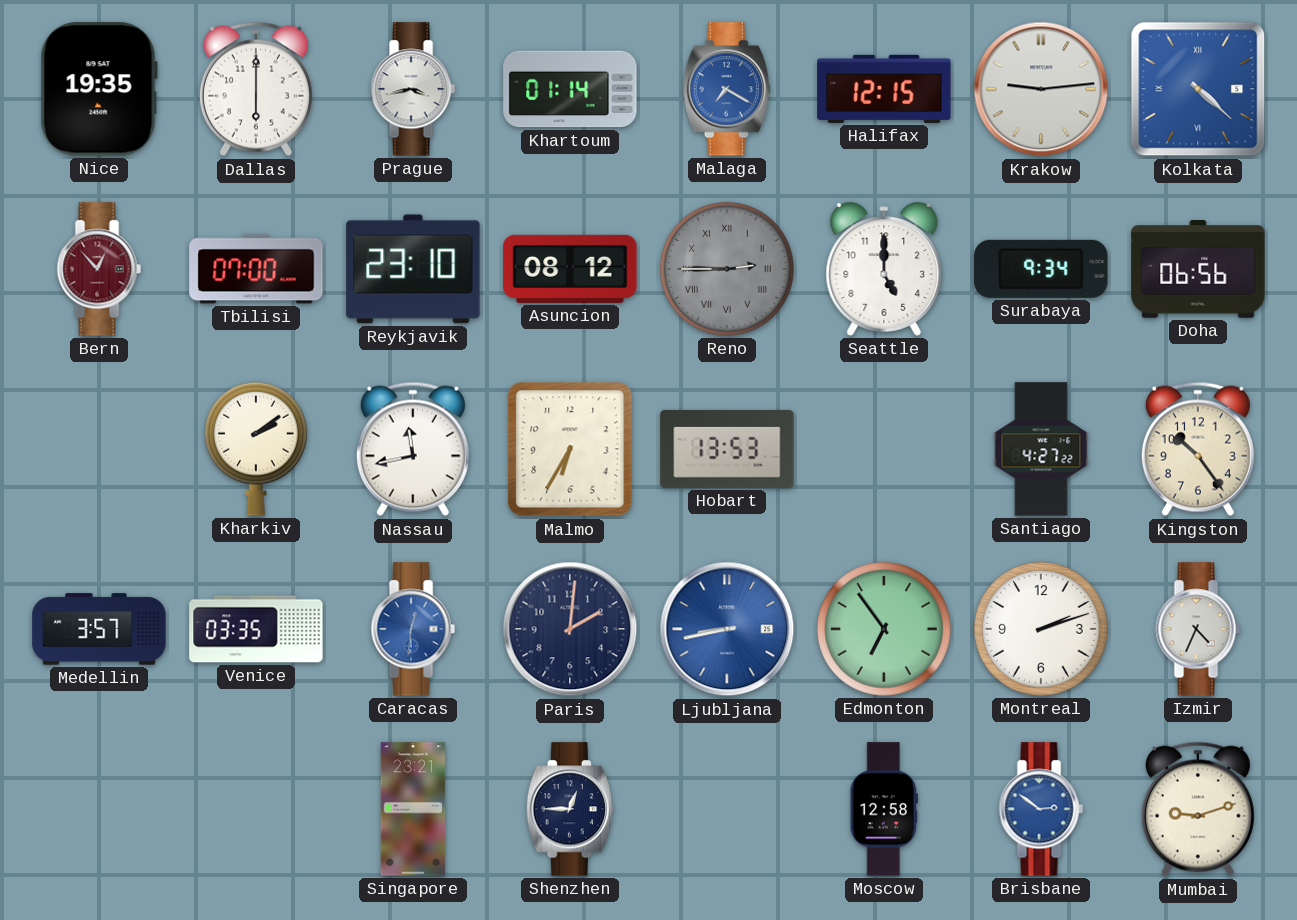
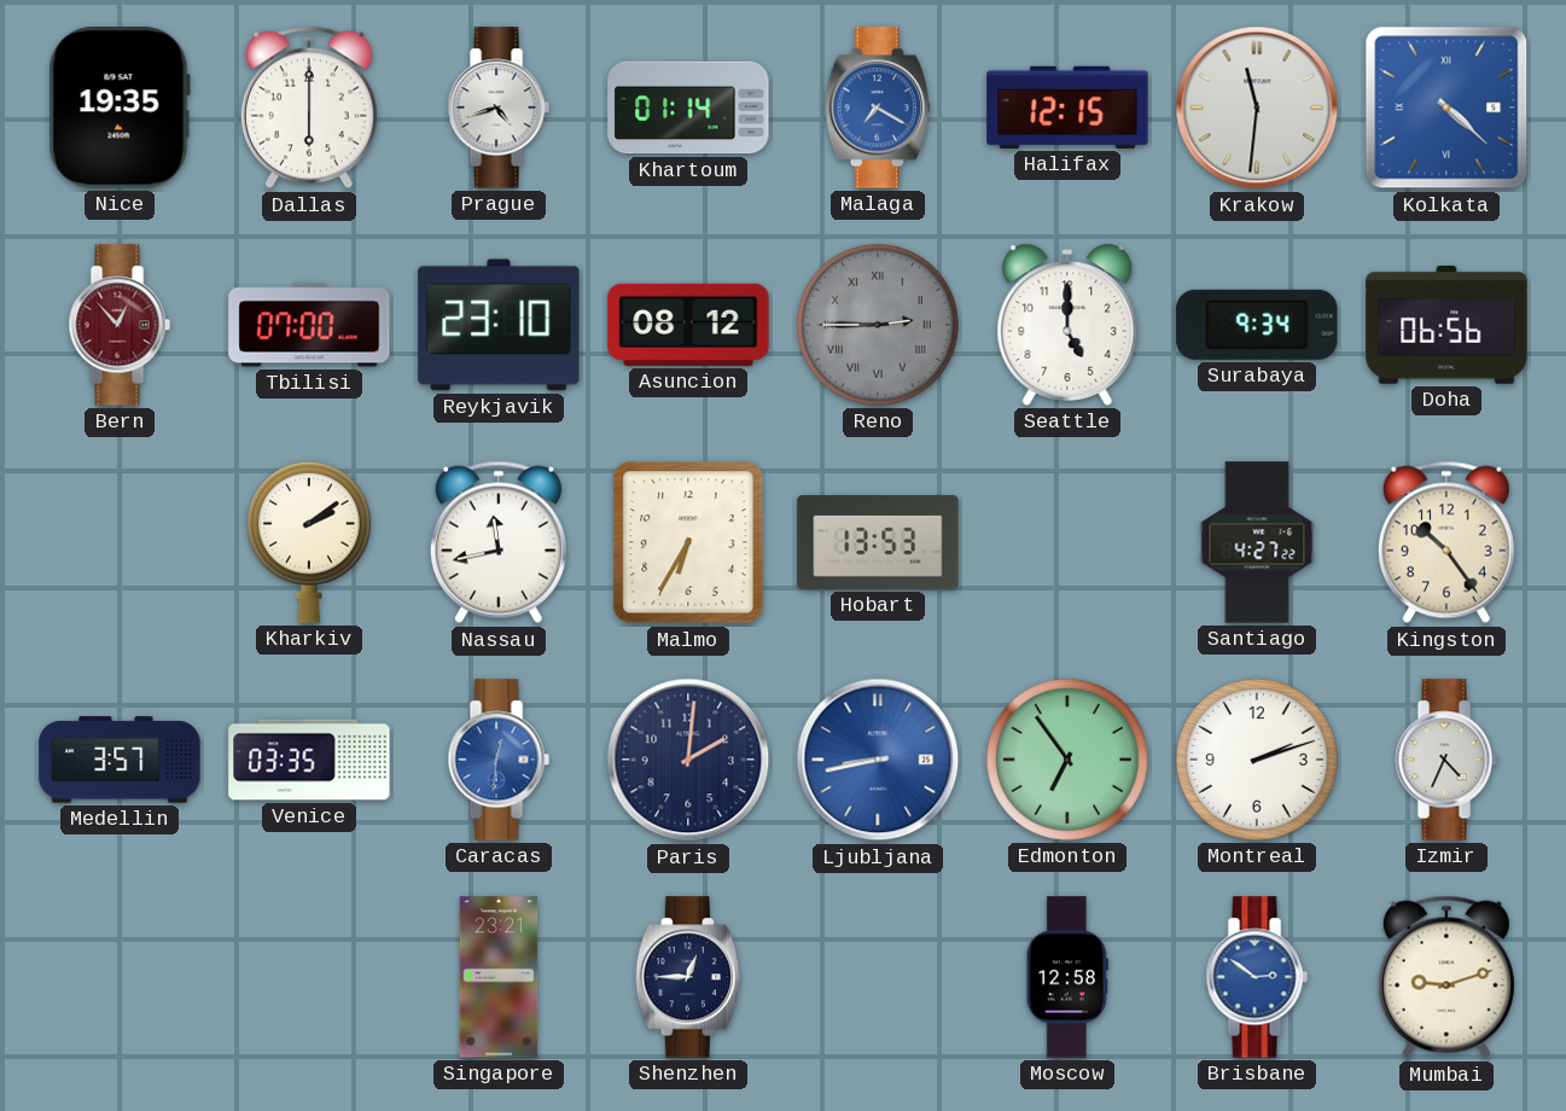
Prague: 3:43 -> 4:42
Krakow: 9:14 -> 11:31
